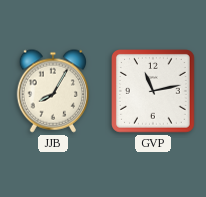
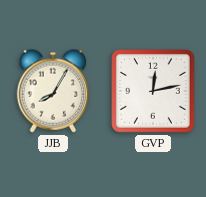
GVP: 11:13 -> 12:13
